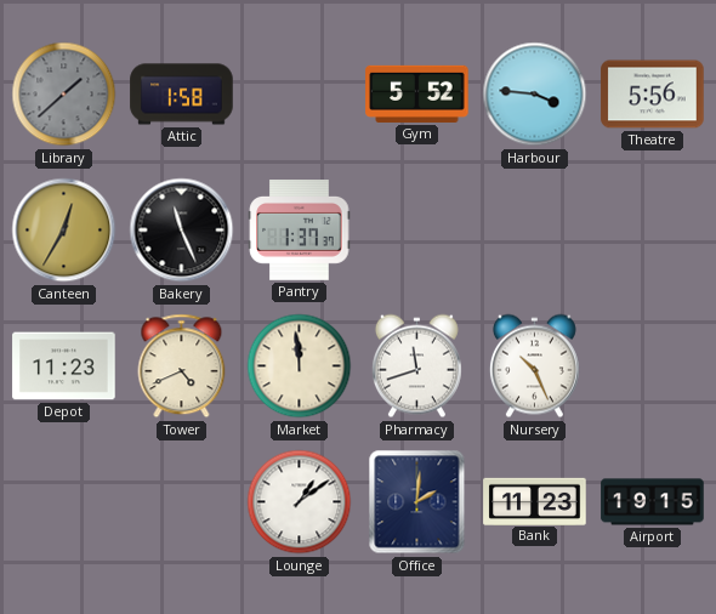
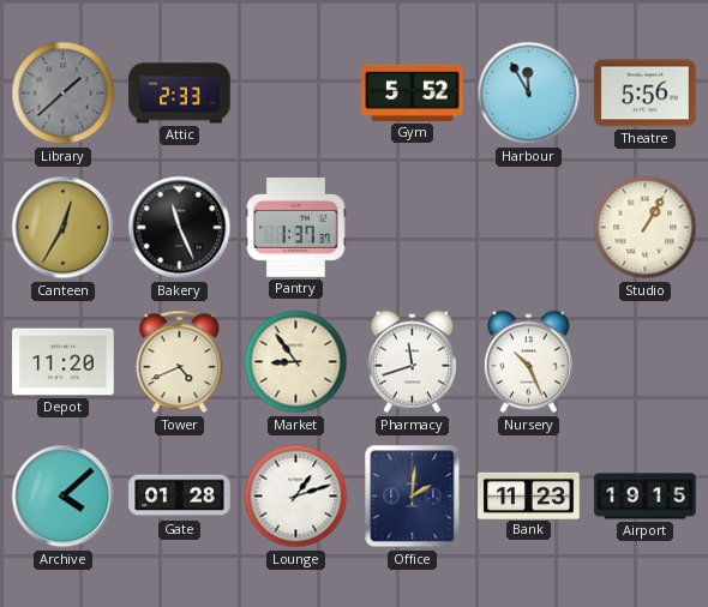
Attic: 1:58 -> 2:33
Harbour: 3:46 -> 11:55
Studio: none -> 1:05
Depot: 11:23 -> 11:20
Market: 11:59 -> 8:54
Archive: none -> 4:08
Gate: none -> 01:28
Lounge: 1:09 -> 1:12
